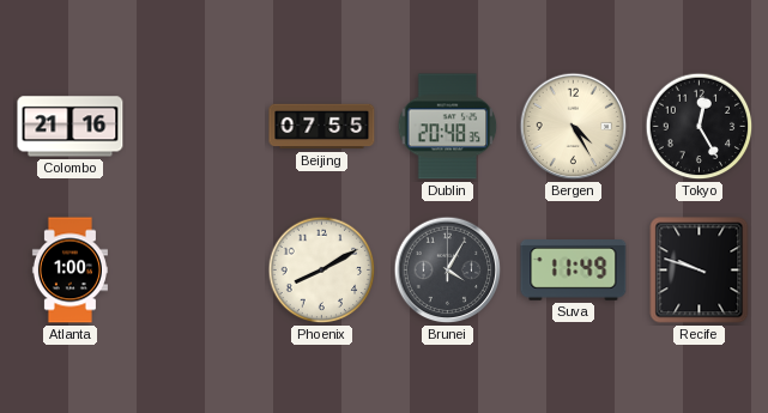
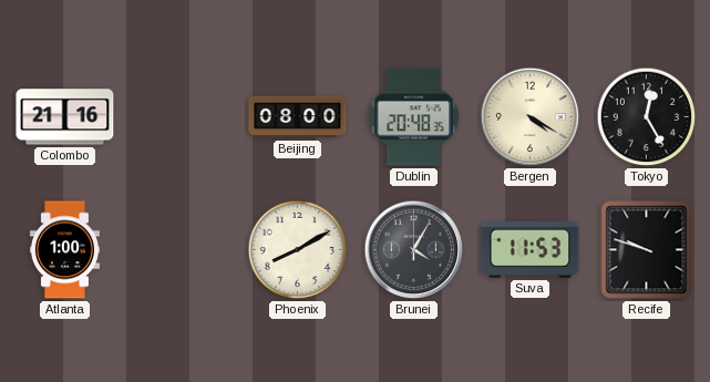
Beijing: 07:55 -> 08:00
Bergen: 4:25 -> 4:20
Suva: 11:49 -> 11:53
